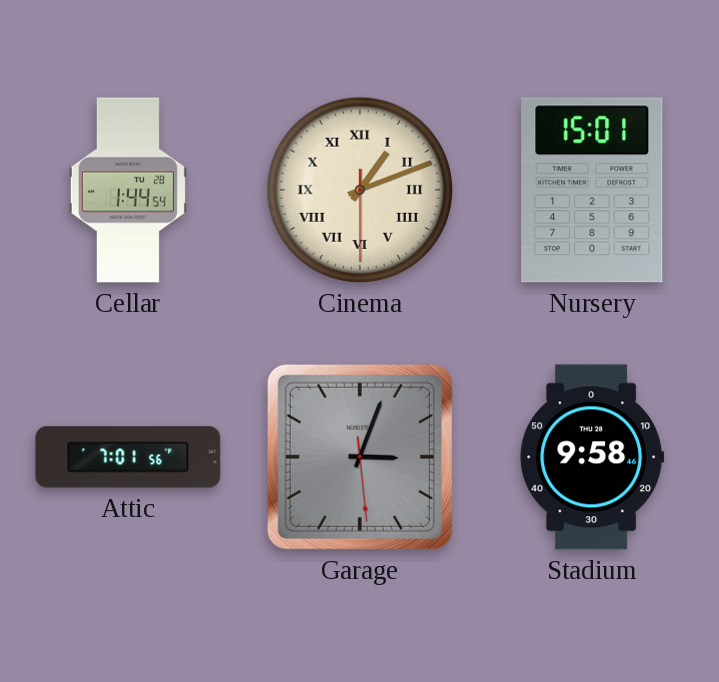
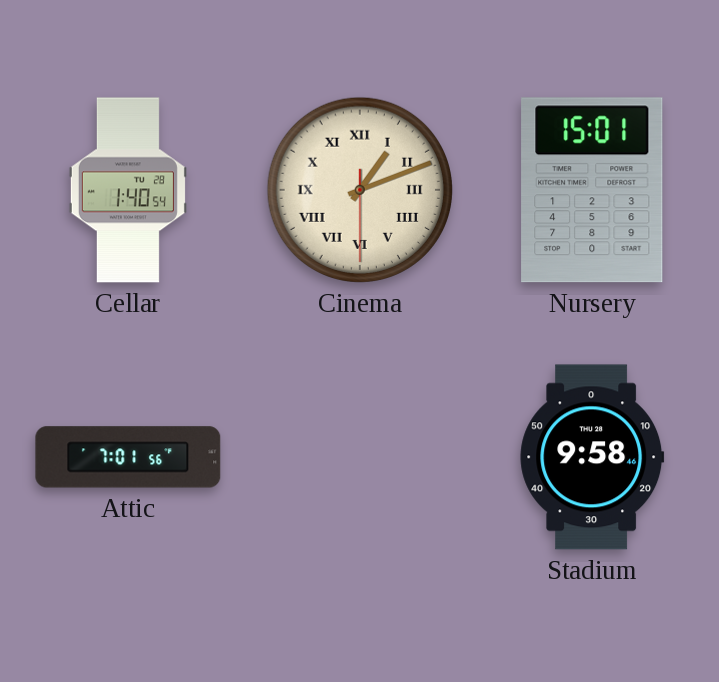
Cellar: 1:44 -> 1:40
Garage: 3:03 -> none
